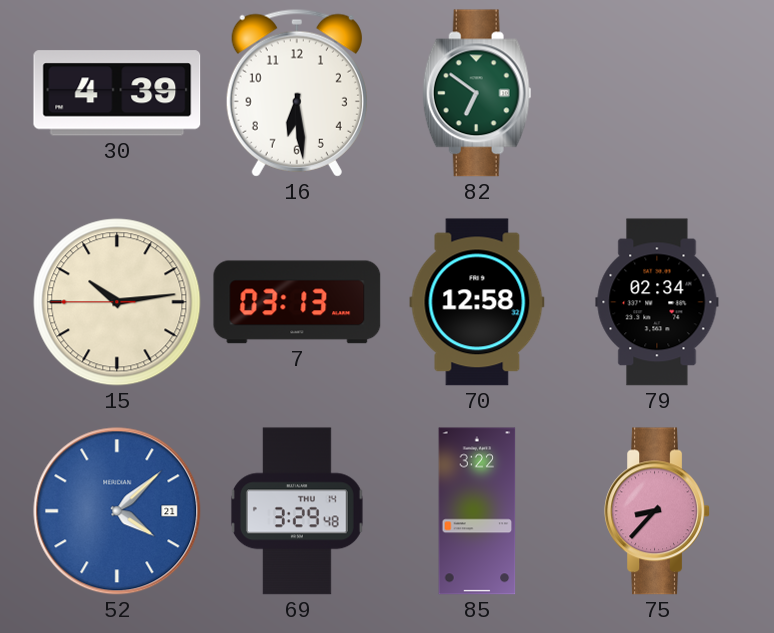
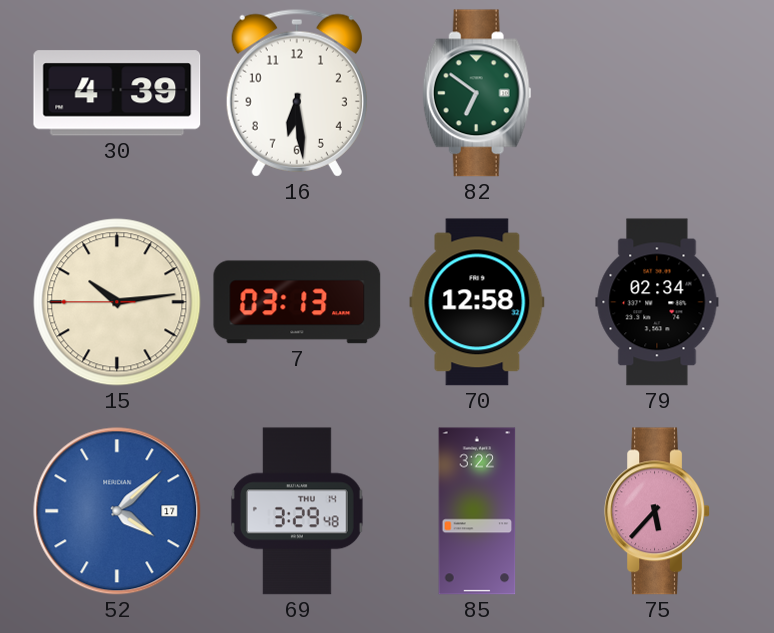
52 date: 21 -> 17
75: 8:37 -> 5:37
